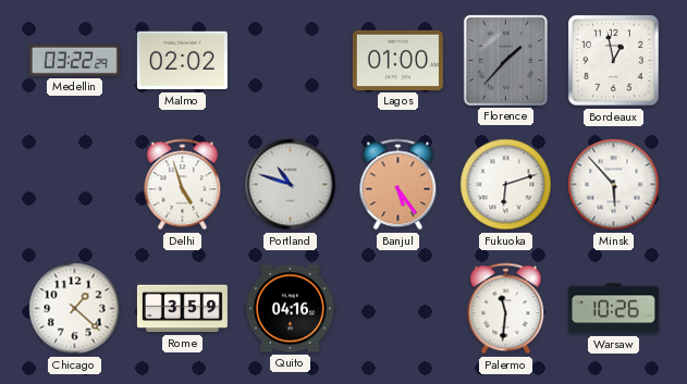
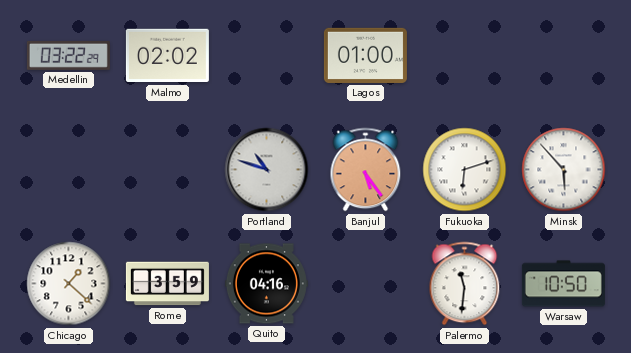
Florence: 1:37 -> none
Bordeaux: 12:58 -> none
Delhi: 4:57 -> none
Warsaw: 10:26 -> 10:50
